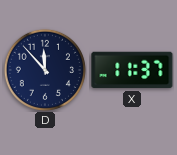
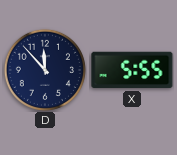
X: 11:37 -> 5:55
